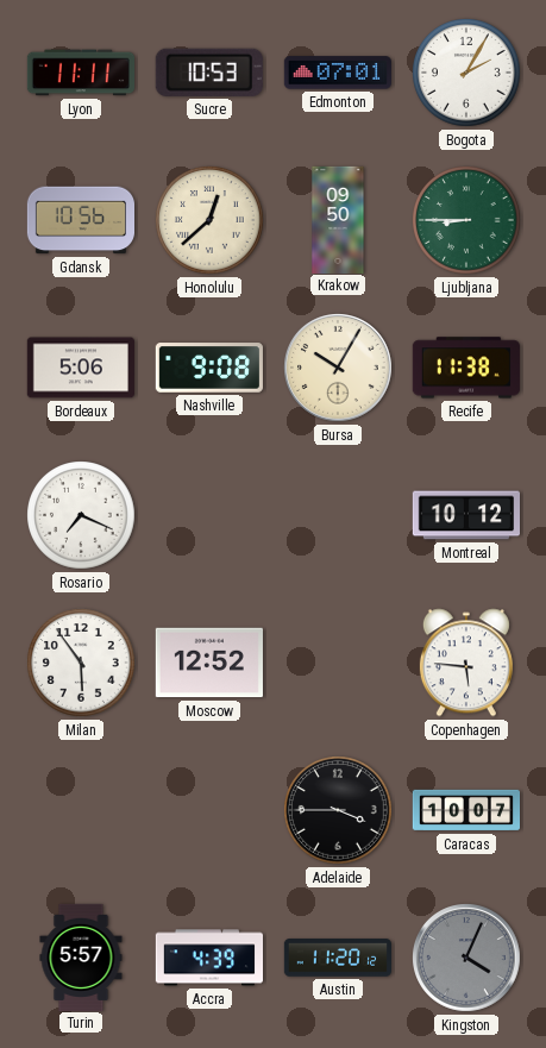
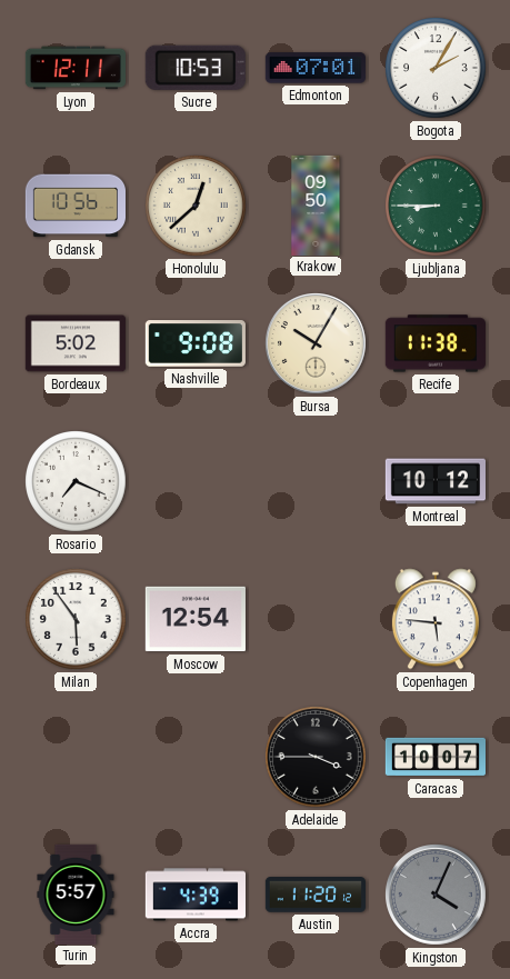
Lyon: 11:11 -> 12:11
Bordeaux: 5:06 -> 5:02
Moscow: 12:52 -> 12:54
